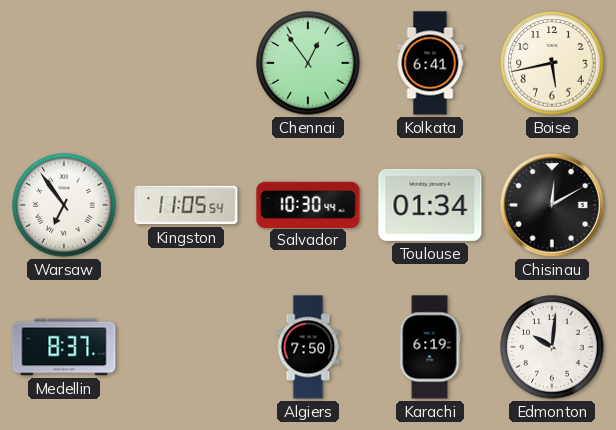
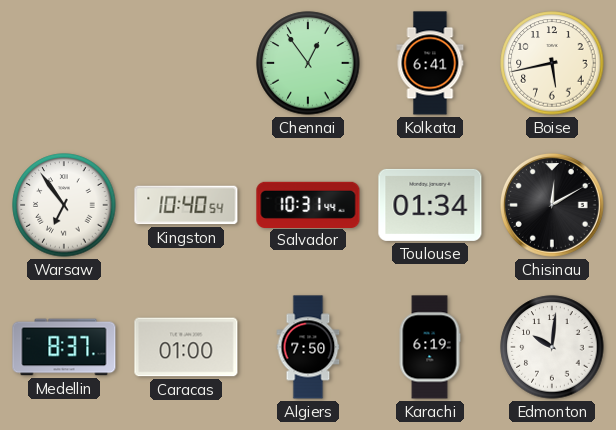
Kingston: 11:05 -> 10:40
Salvador: 10:30 -> 10:31
Caracas: none -> 01:00
